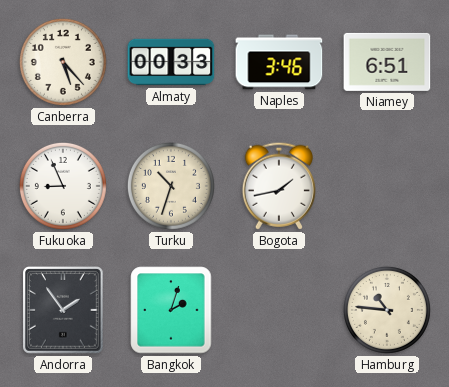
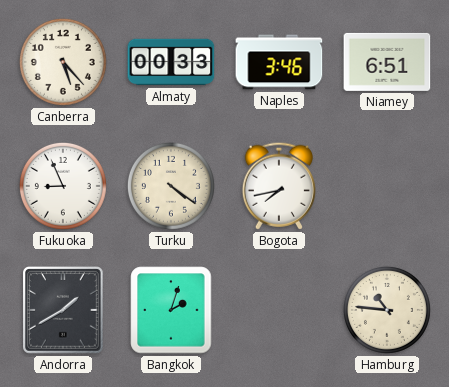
Turku: 10:33 -> 4:21
Bogota: 1:43 -> 7:43
Andorra: 1:54 -> 1:40
